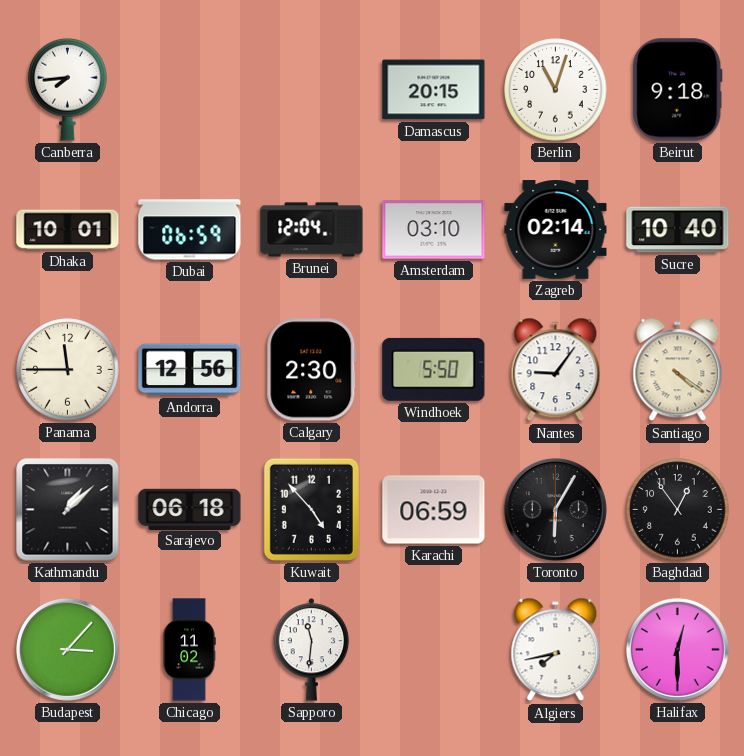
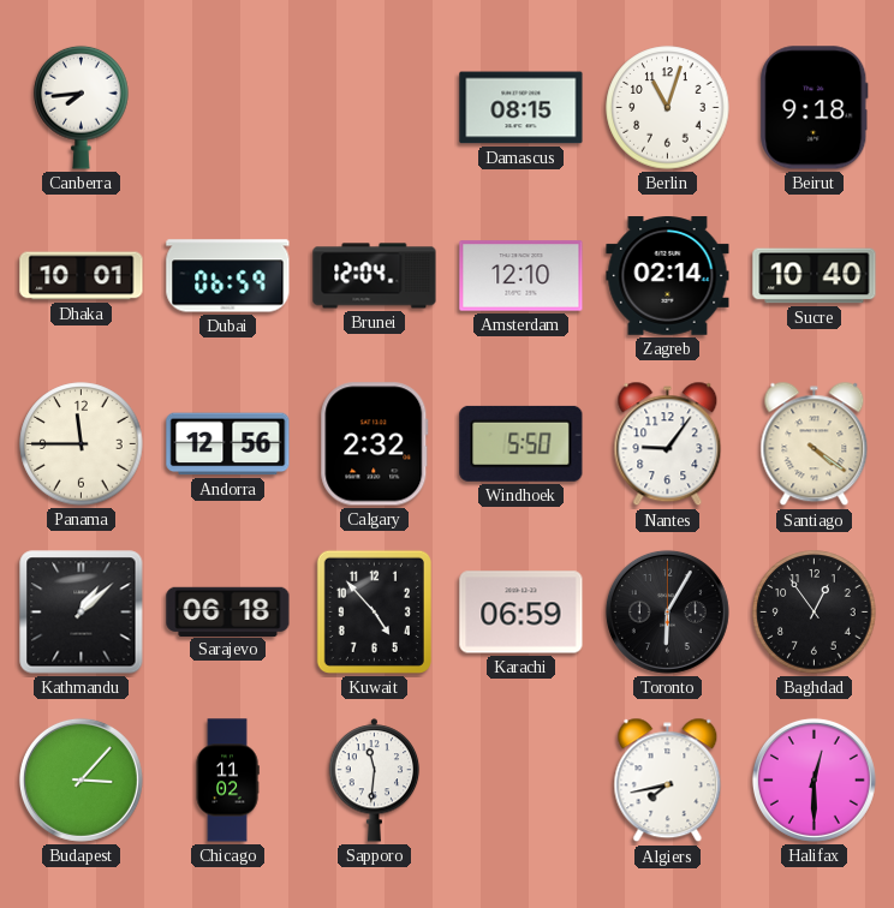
Damascus: 20:15 -> 08:15
Amsterdam: 03:10 -> 12:10
Calgary: 2:30 -> 2:32
